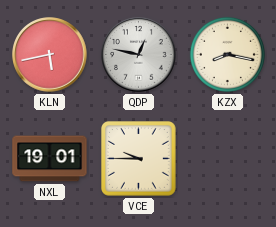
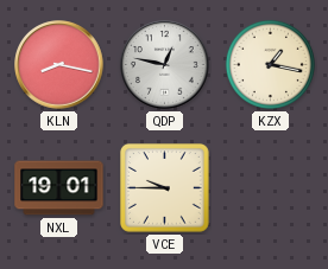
KLN: 5:43 -> 8:17
KZX: 8:17 -> 1:17
